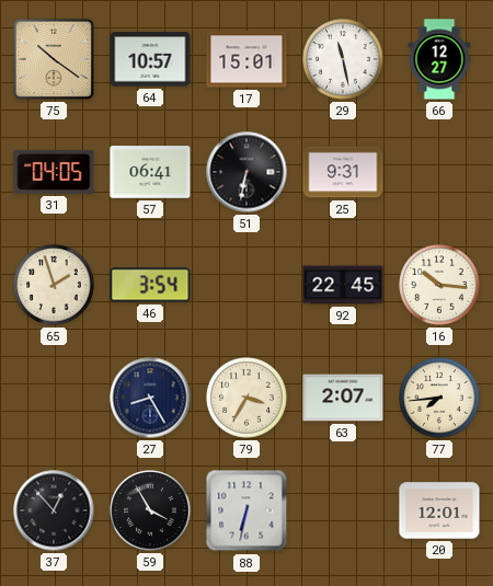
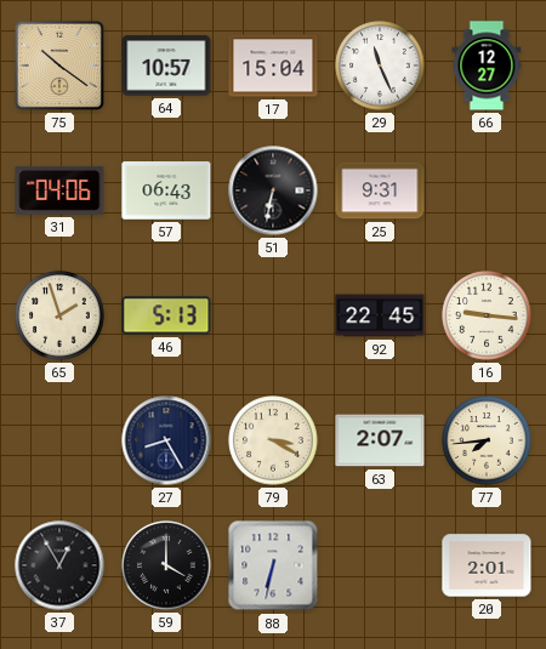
17: 15:01 -> 15:04
29: 11:28 -> 11:26
31: 04:05 -> 04:06
57: 06:41 -> 06:43
46: 3:54 -> 5:13
16: 10:16 -> 9:16
79: 3:35 -> 3:20
37: 12:53 -> 12:55
59: 3:55 -> 4:00
20: 12:01 -> 2:01
